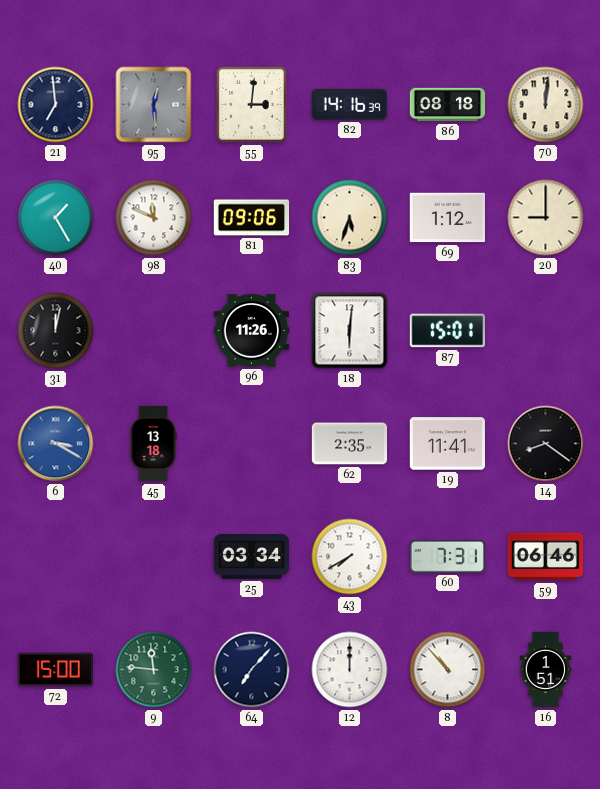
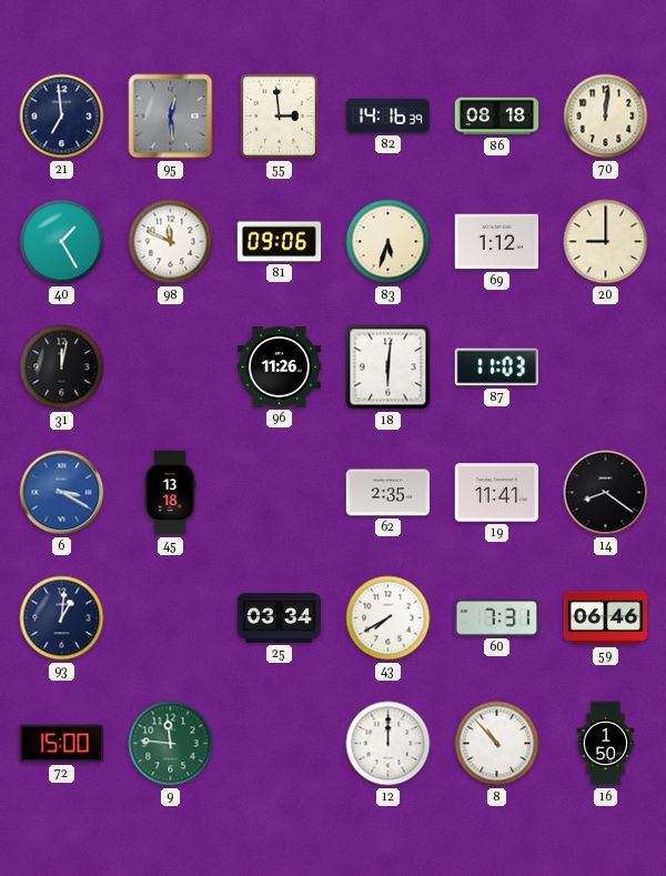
55: 3:01 -> 2:59
87: 15:01 -> 11:03
93: none -> 1:01
64: 7:07 -> none
16: 1:51 -> 1:50
